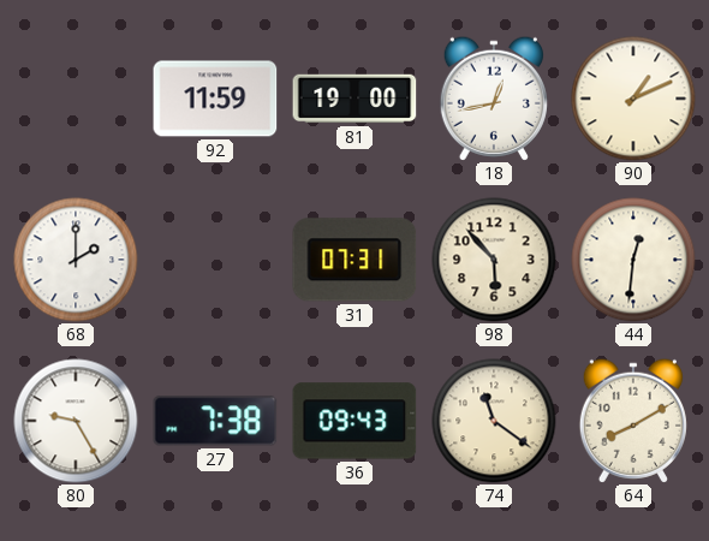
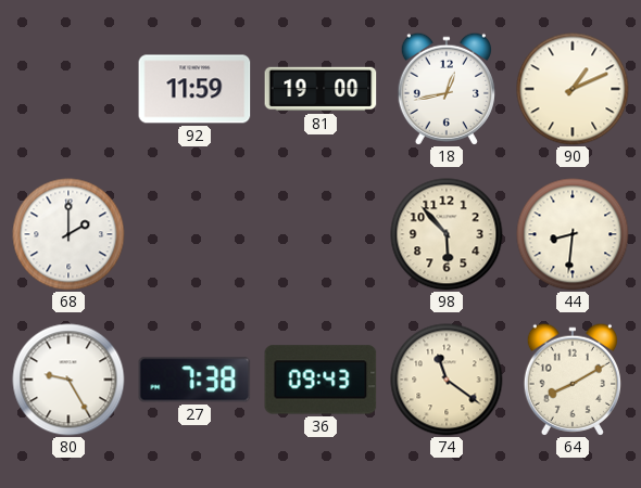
31: 07:31 -> none
44: 12:31 -> 8:31
